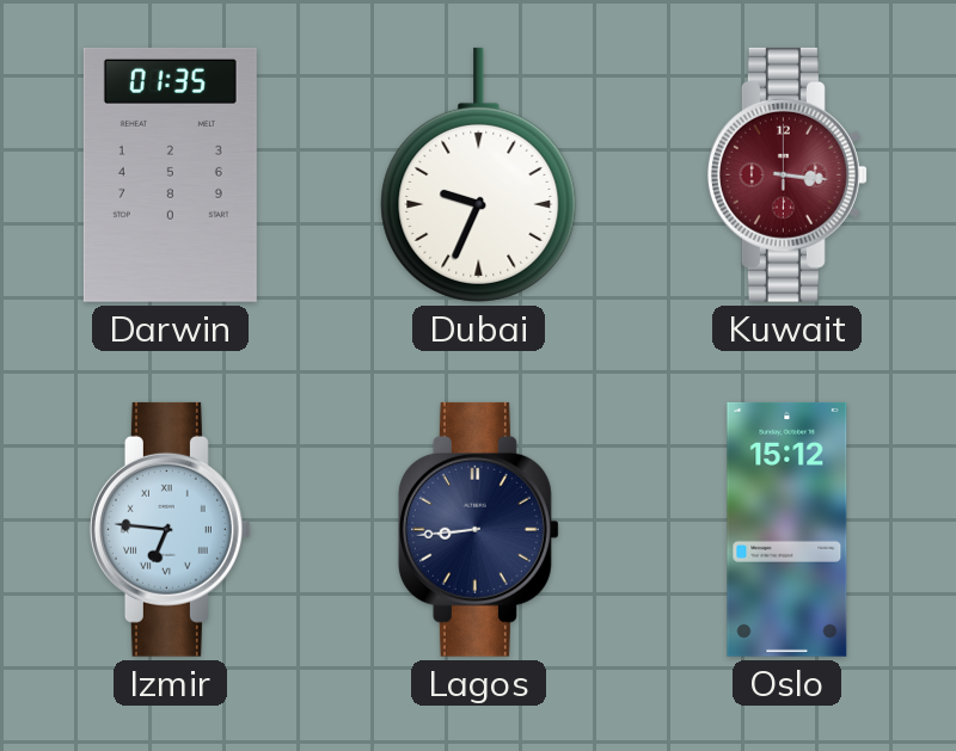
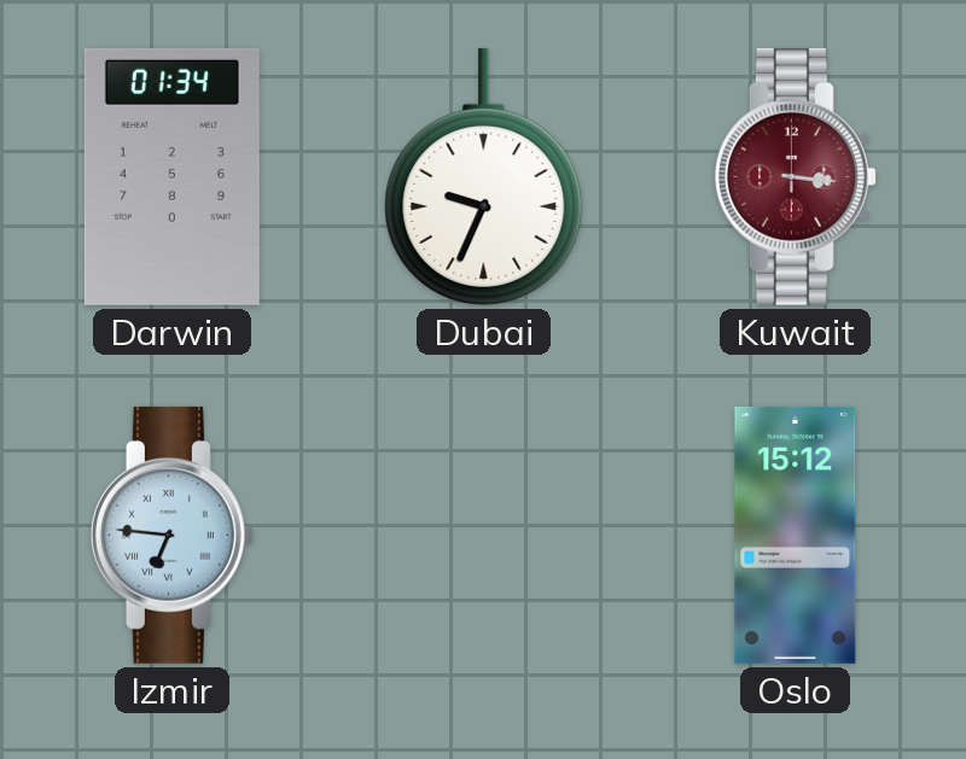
Darwin: 01:35 -> 01:34
Lagos: 8:44 -> none
